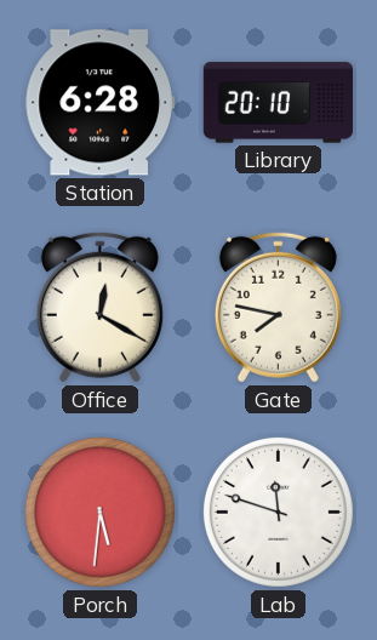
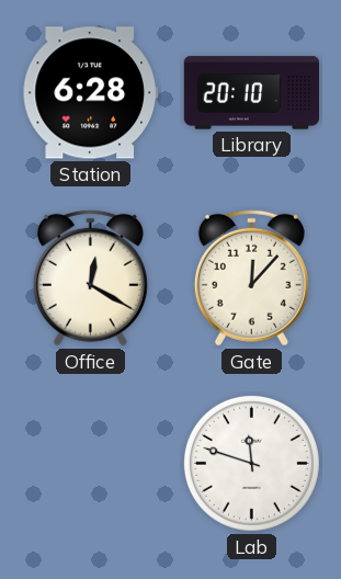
Gate: 7:47 -> 12:07
Porch: 5:31 -> none
